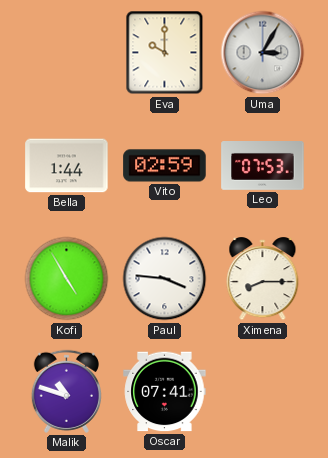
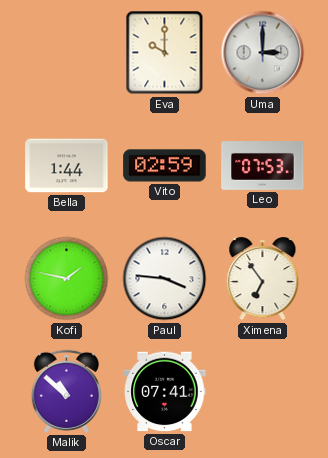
Uma: 3:05 -> 3:00
Kofi: 4:55 -> 1:47
Ximena: 8:15 -> 6:54
Malik: 10:48 -> 10:52
